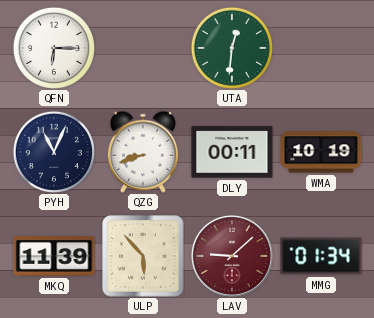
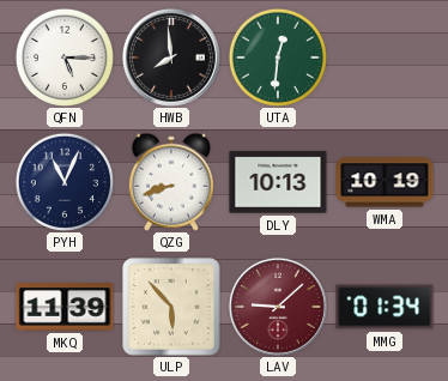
QFN: 6:15 -> 5:15
HWB: none -> 7:59
DLY: 00:11 -> 10:13
